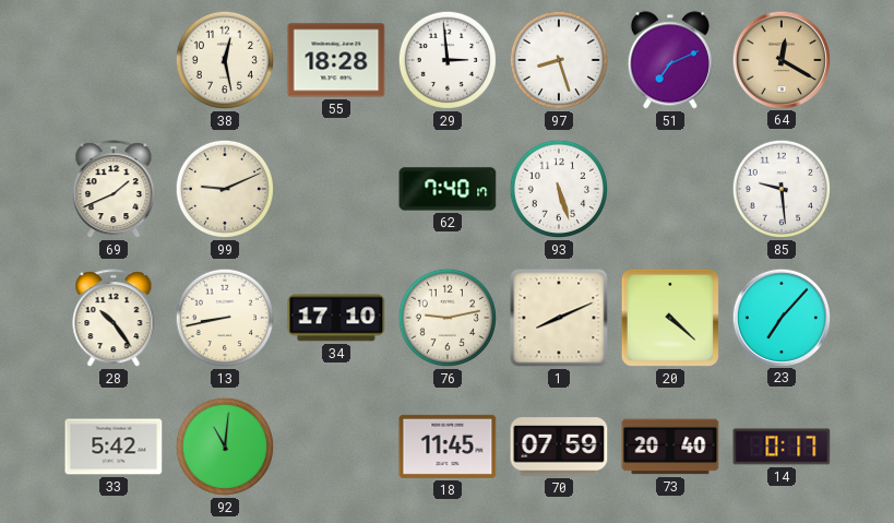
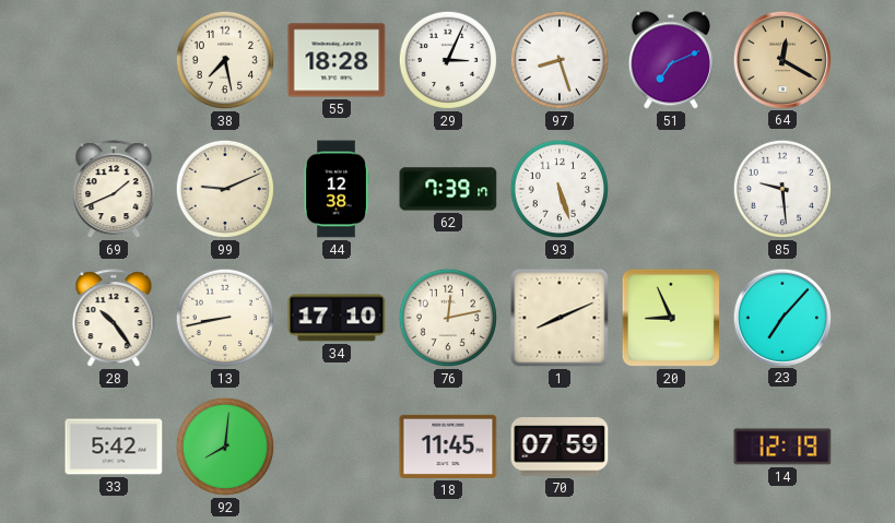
38: 12:28 -> 7:28
29: 2:59 -> 3:04
44: none -> 12:38
62: 7:40 -> 7:39
76: 9:13 -> 12:13
20: 4:22 -> 8:56
92: 11:01 -> 8:01
73: 20:40 -> none
14: 0:17 -> 12:19
